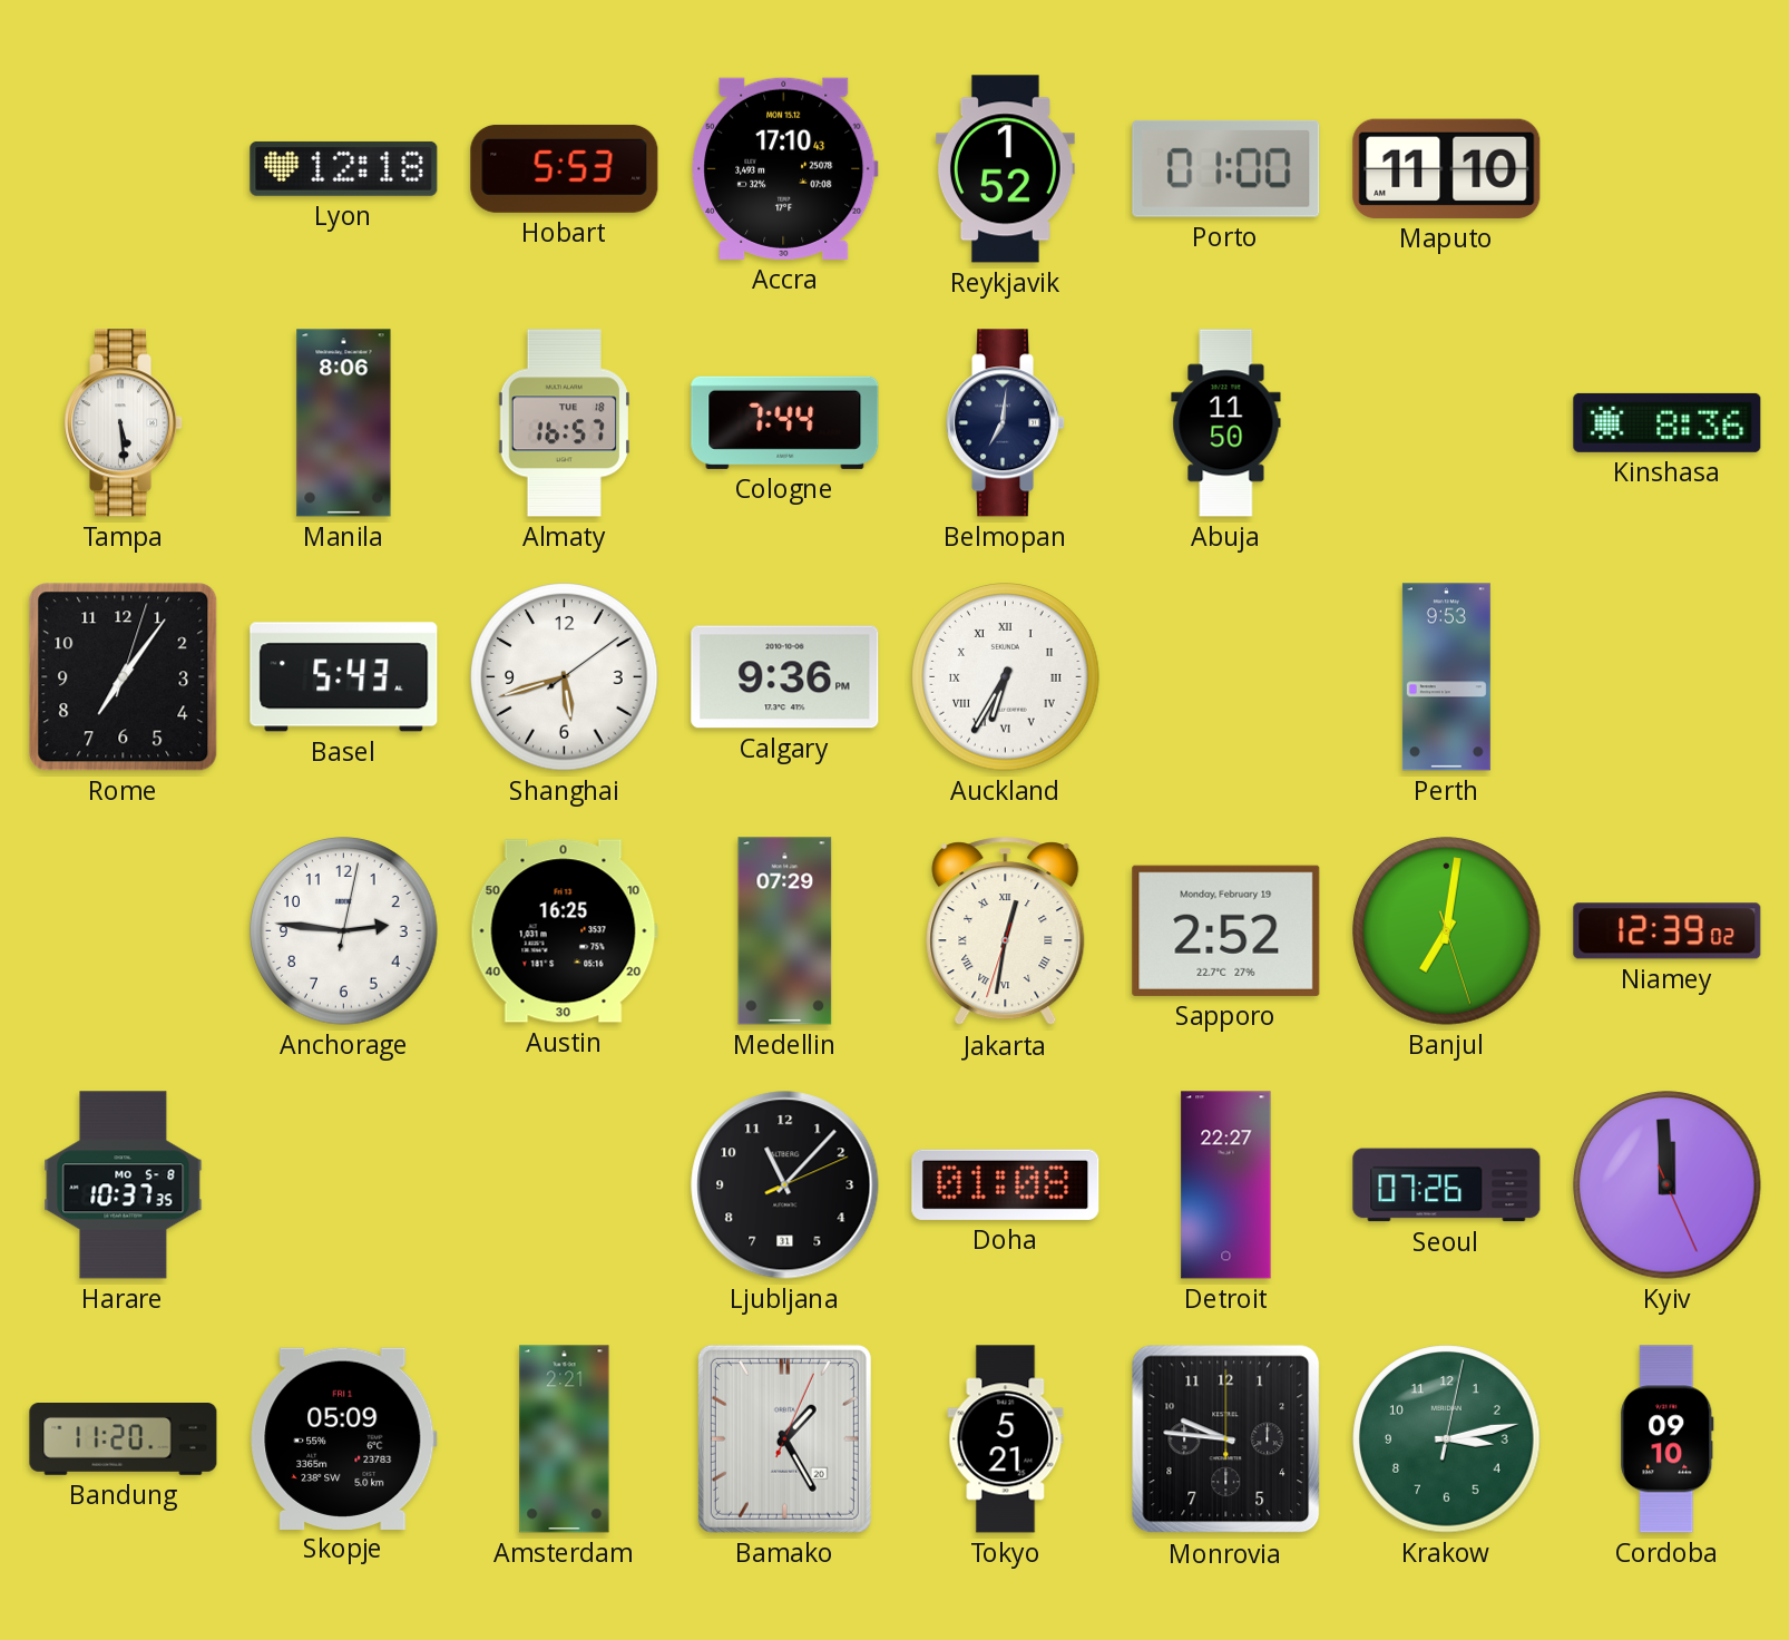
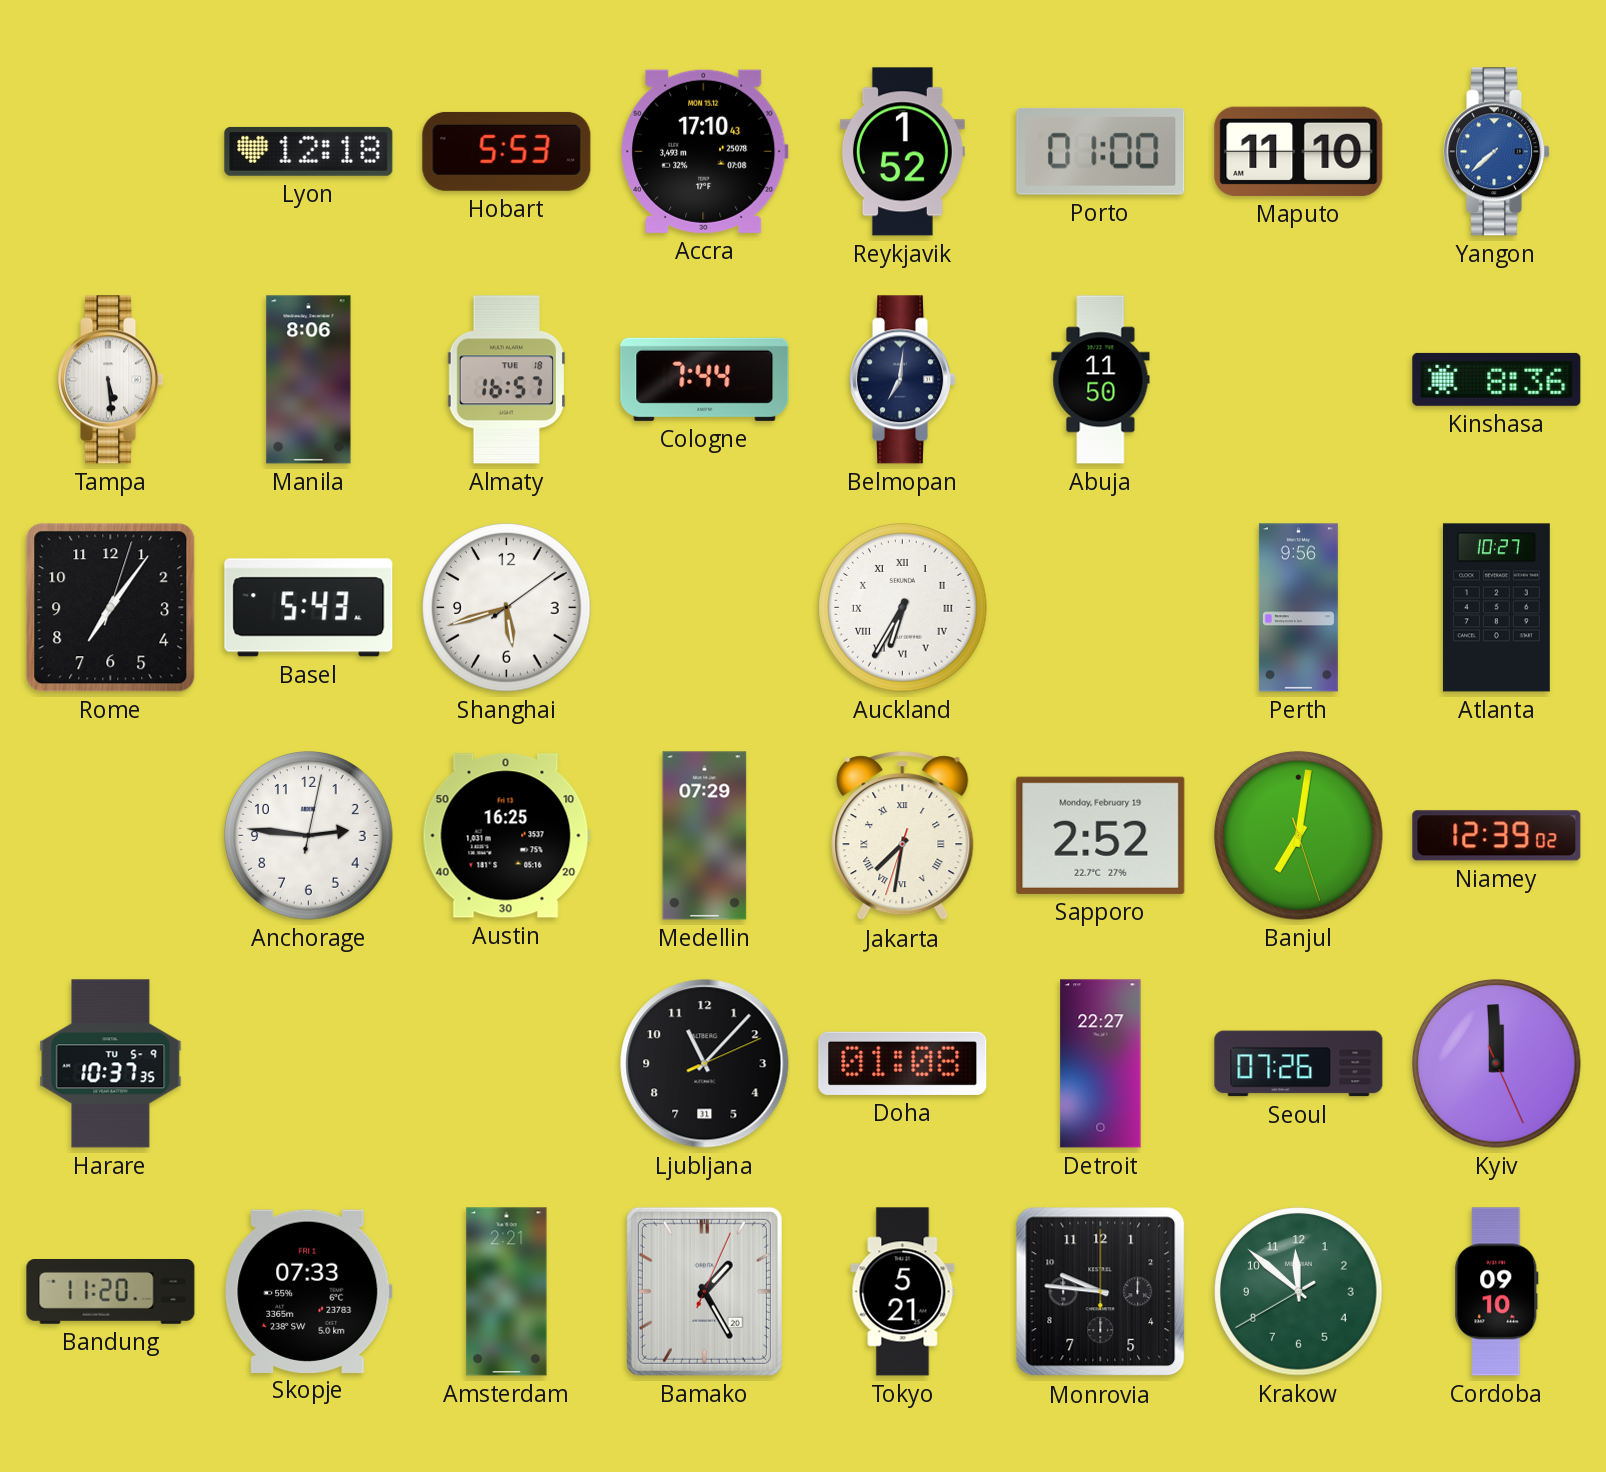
Yangon: none -> 7:38
Calgary: 9:36 -> none
Perth: 9:53 -> 9:56
Atlanta: none -> 10:27
Jakarta: 12:31 -> 7:31
Harare date: MO 5-8 -> TU 5-9
Skopje: 05:09 -> 07:33
Krakow: 3:13 -> 11:51
